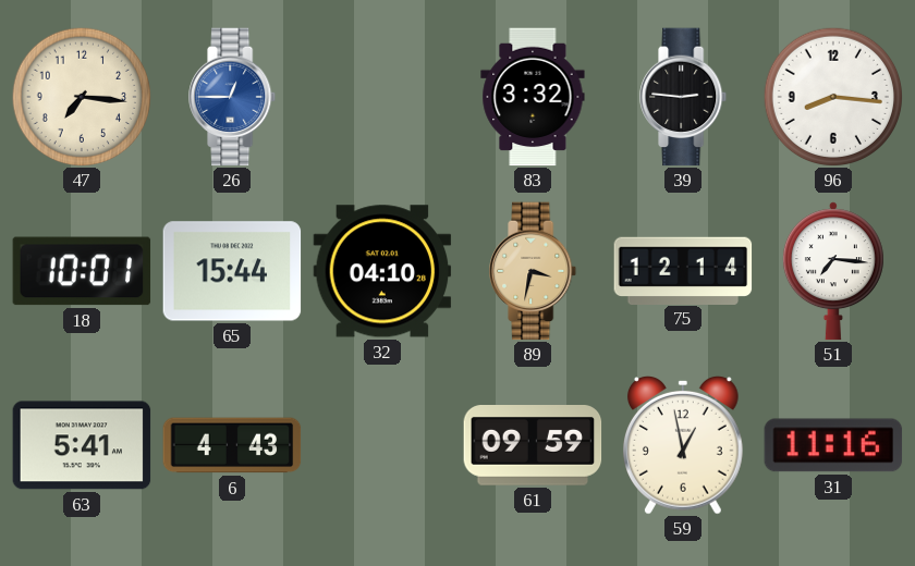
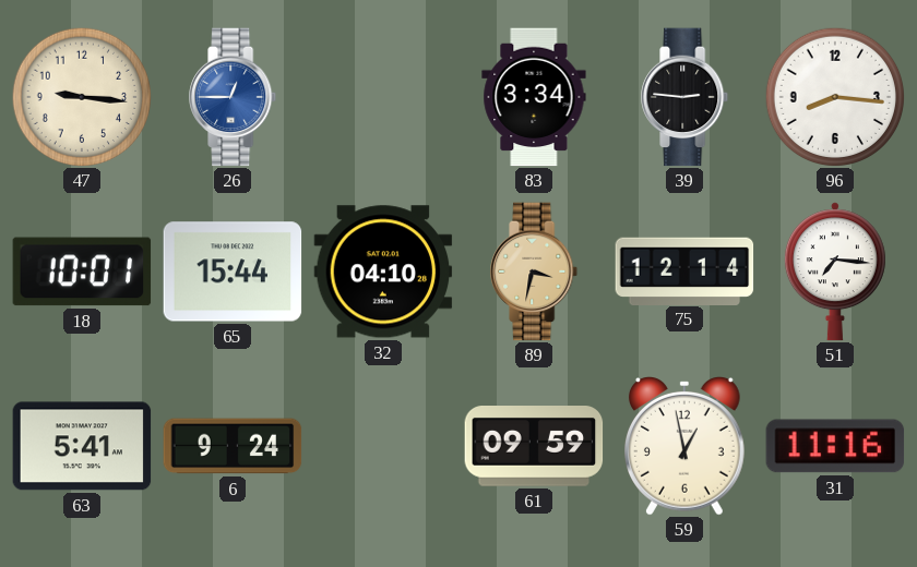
47: 7:16 -> 9:16
83: 3:32 -> 3:34
6: 4:43 -> 9:24
